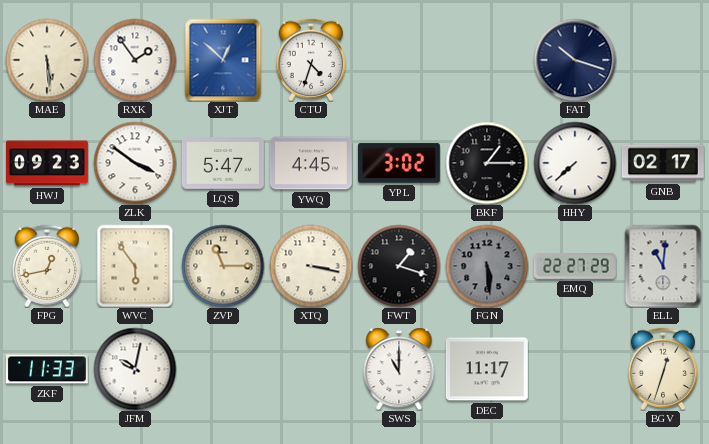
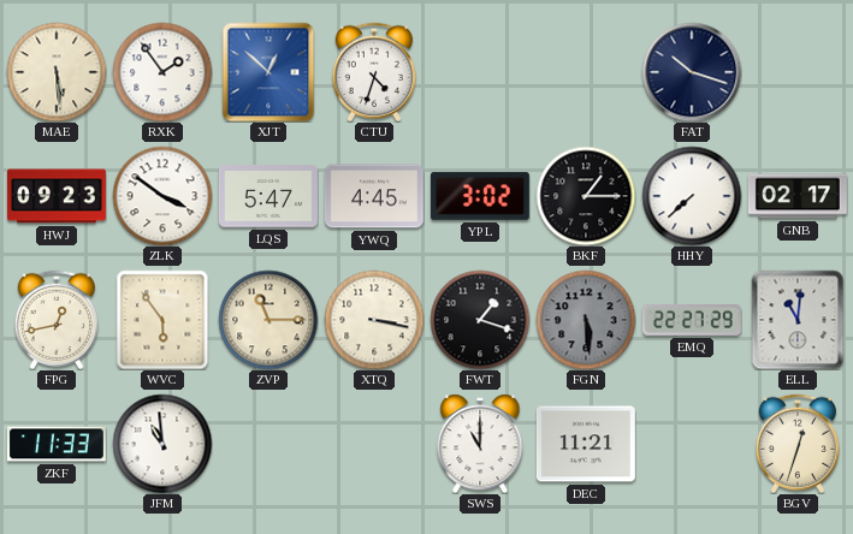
JFM: 10:02 -> 10:59
DEC: 11:17 -> 11:21
